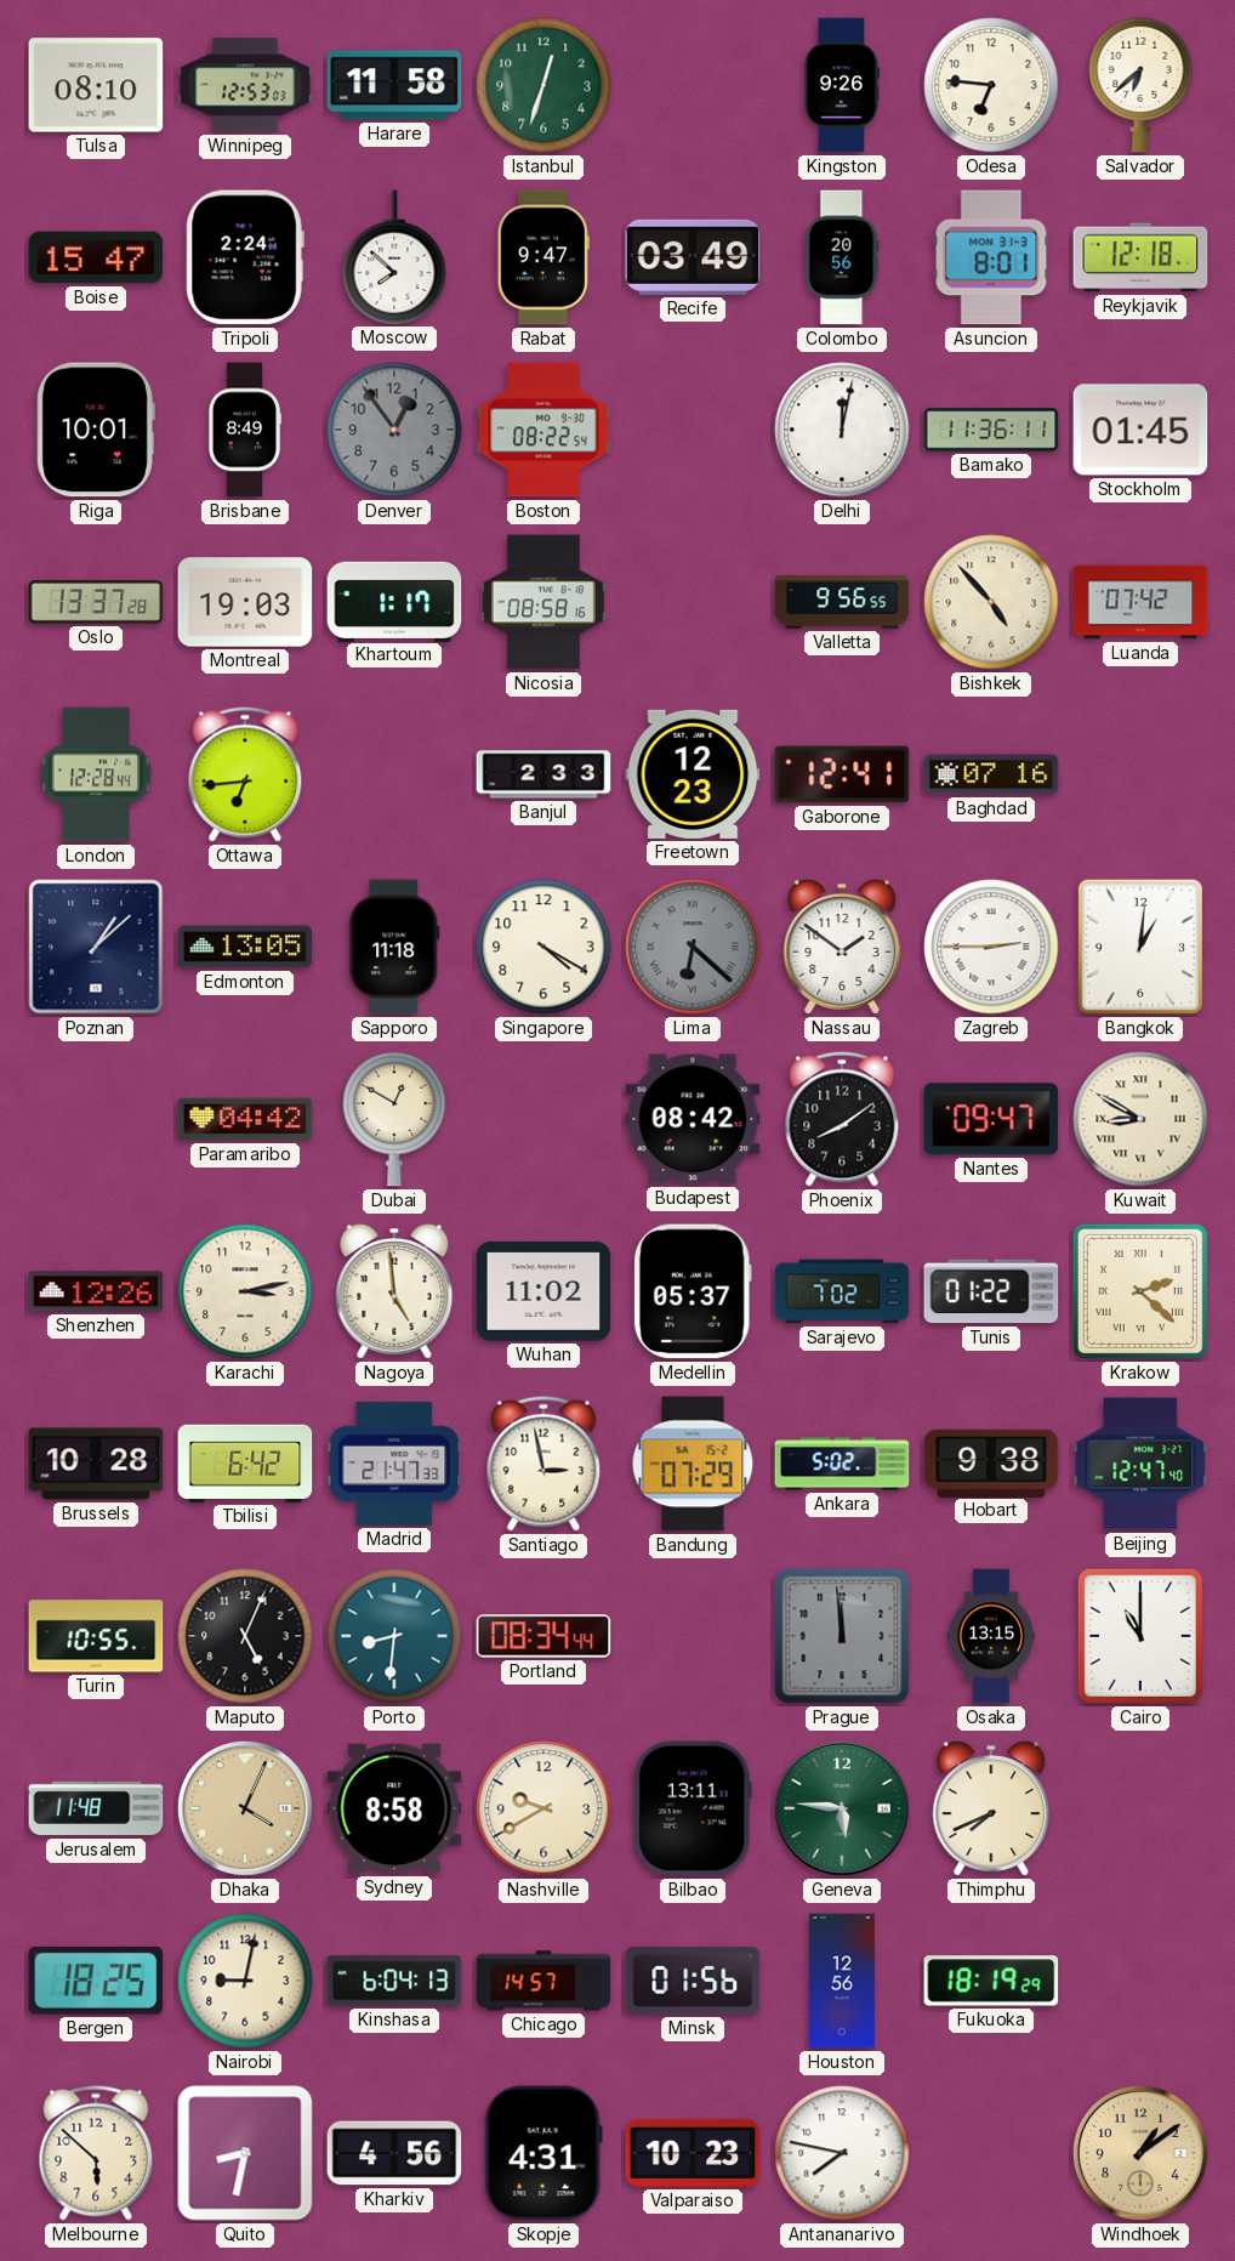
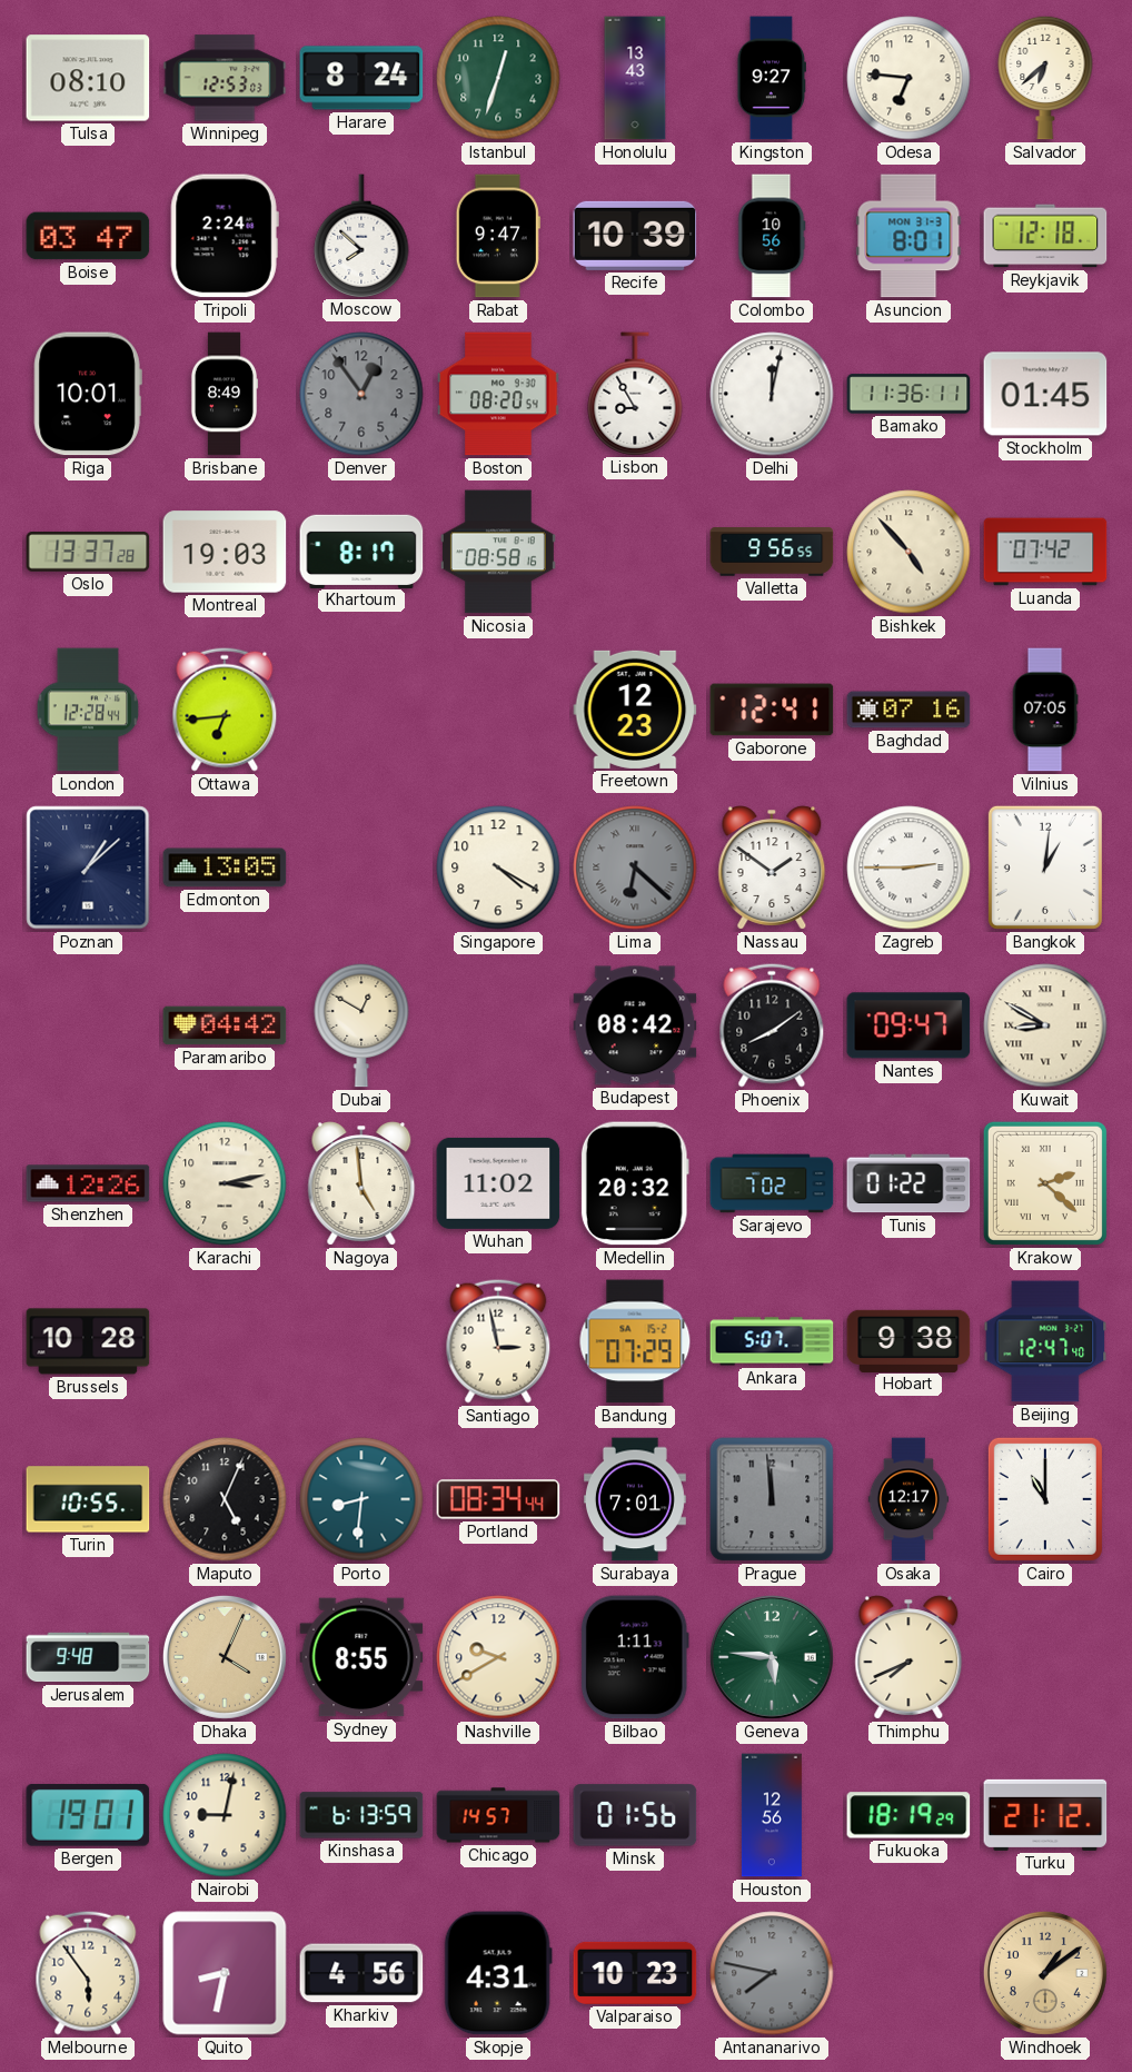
Harare: 11:58 -> 8:24
Honolulu: none -> 13:43
Kingston: 9:26 -> 9:27
Boise: 15:47 -> 03:47
Recife: 03:49 -> 10:39
Colombo: 20:56 -> 10:56
Boston: 08:22 -> 08:20
Lisbon: none -> 8:55
Khartoum: 1:17 -> 8:17
Banjul: 2:33 -> none
Vilnius: none -> 07:05
Sapporo: 11:18 -> none
Medellin: 05:37 -> 20:32
Tbilisi: 6:42 -> none
Madrid: 21:47 -> none
Ankara: 5:02 -> 5:07
Surabaya: none -> 7:01
Osaka: 13:15 -> 12:17
Jerusalem: 11:48 -> 9:48
Sydney: 8:58 -> 8:55
Bilbao: 13:11 -> 1:11
Bergen: 18:25 -> 19:01
Kinshasa: 6:04 -> 6:13
Turku: none -> 21:12
Melbourne: 5:52 -> 5:54
Antananarivo dial: white -> grey
